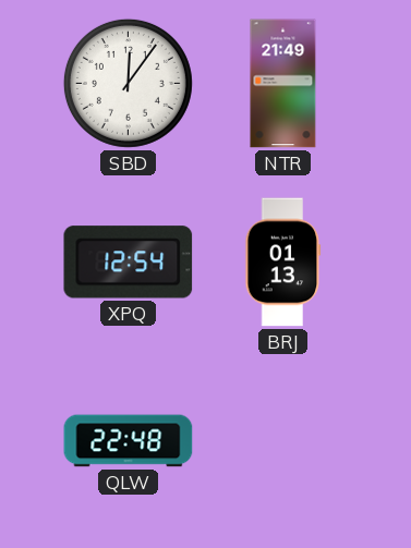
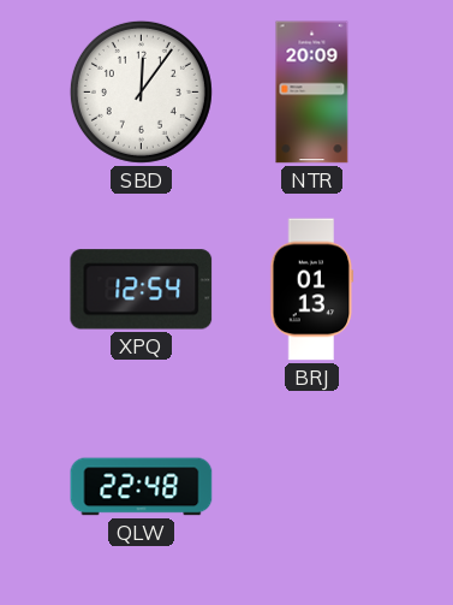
NTR: 21:49 -> 20:09
